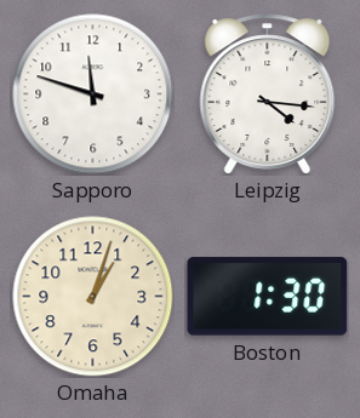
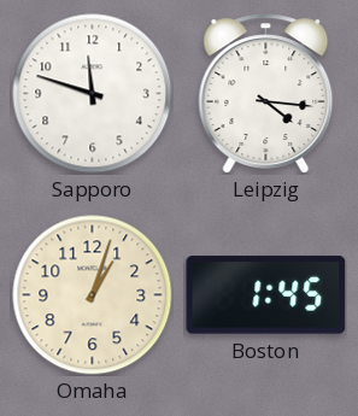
Boston: 1:30 -> 1:45
